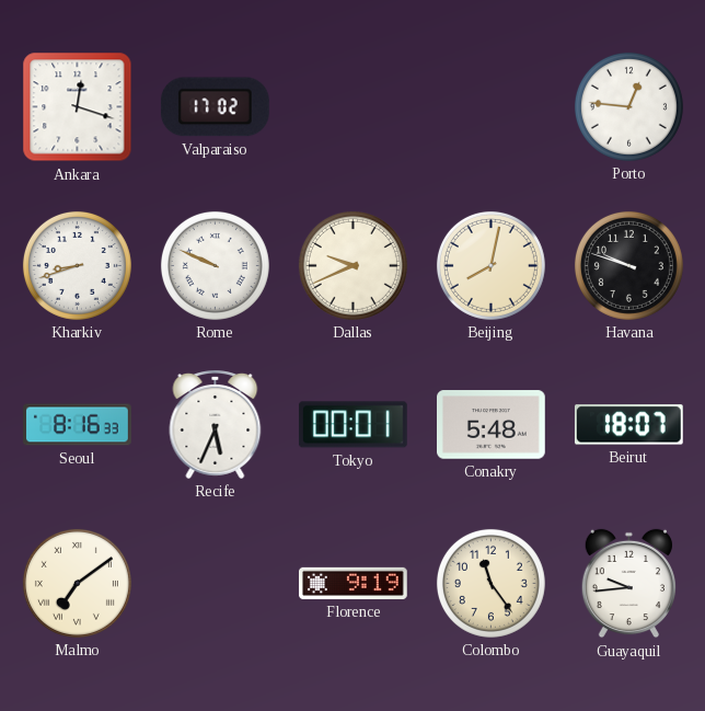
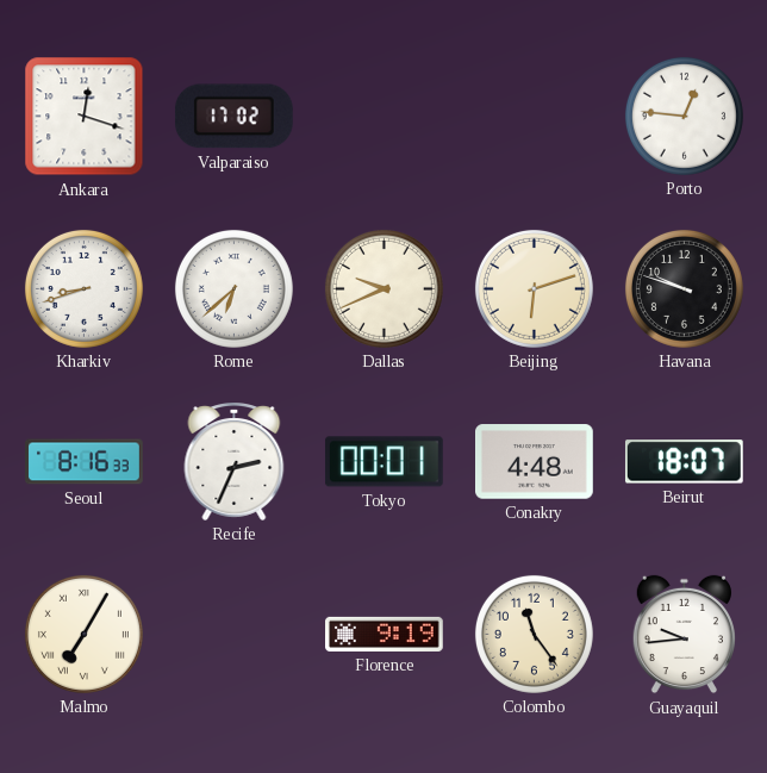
Rome: 9:49 -> 6:38
Beijing: 8:02 -> 6:12
Recife: 5:34 -> 2:34
Conakry: 5:48 -> 4:48
Malmo: 7:09 -> 7:05
